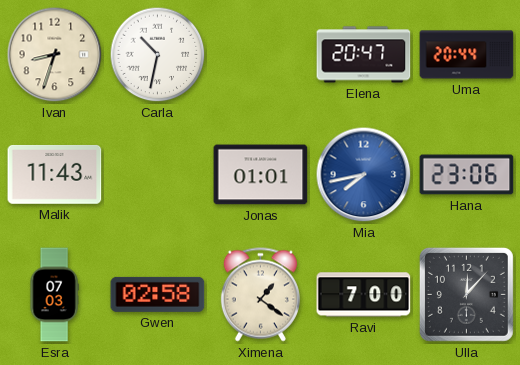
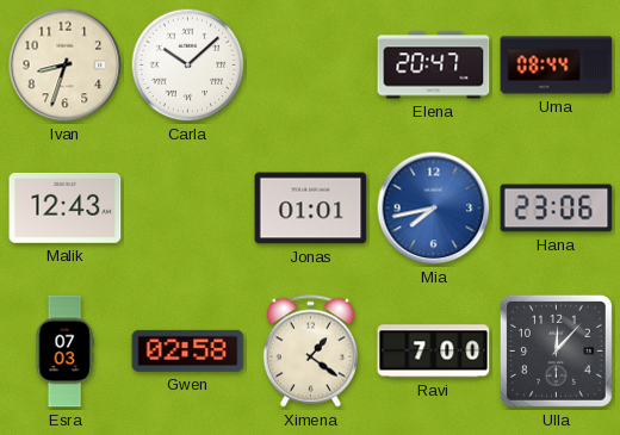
Carla: 10:32 -> 10:08
Uma: 20:44 -> 08:44
Malik: 11:43 -> 12:43
